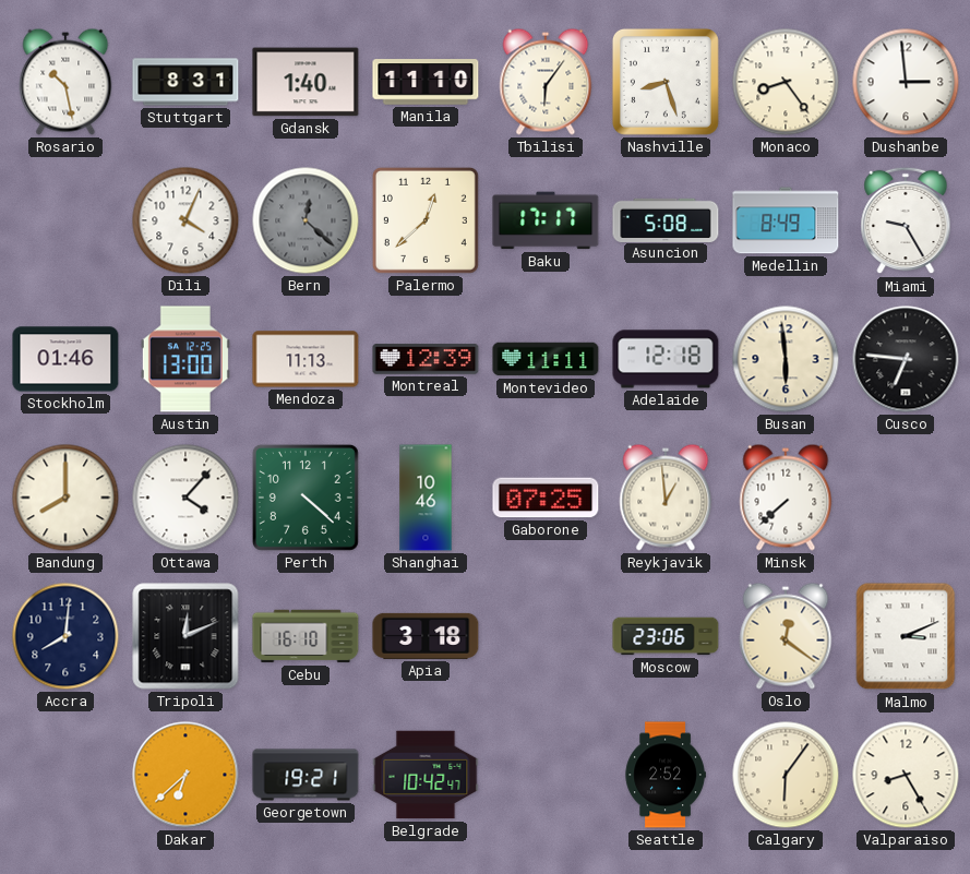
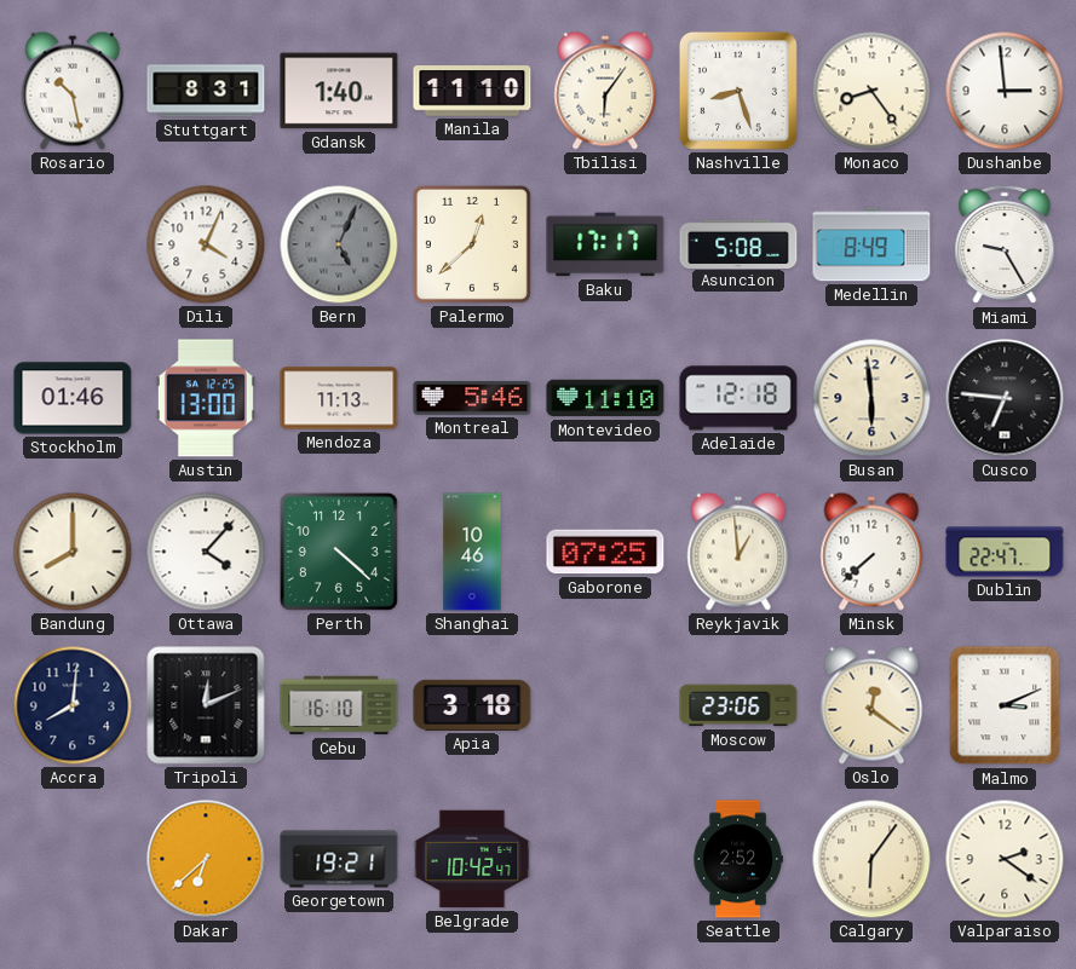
Bern: 12:22 -> 5:04
Montreal: 12:39 -> 5:46
Montevideo: 11:11 -> 11:10
Dublin: none -> 22:47
Valparaiso: 8:25 -> 2:21
